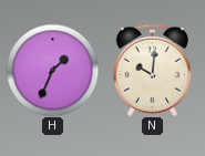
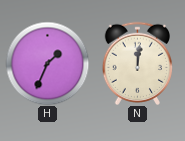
N: 10:01 -> 12:01
